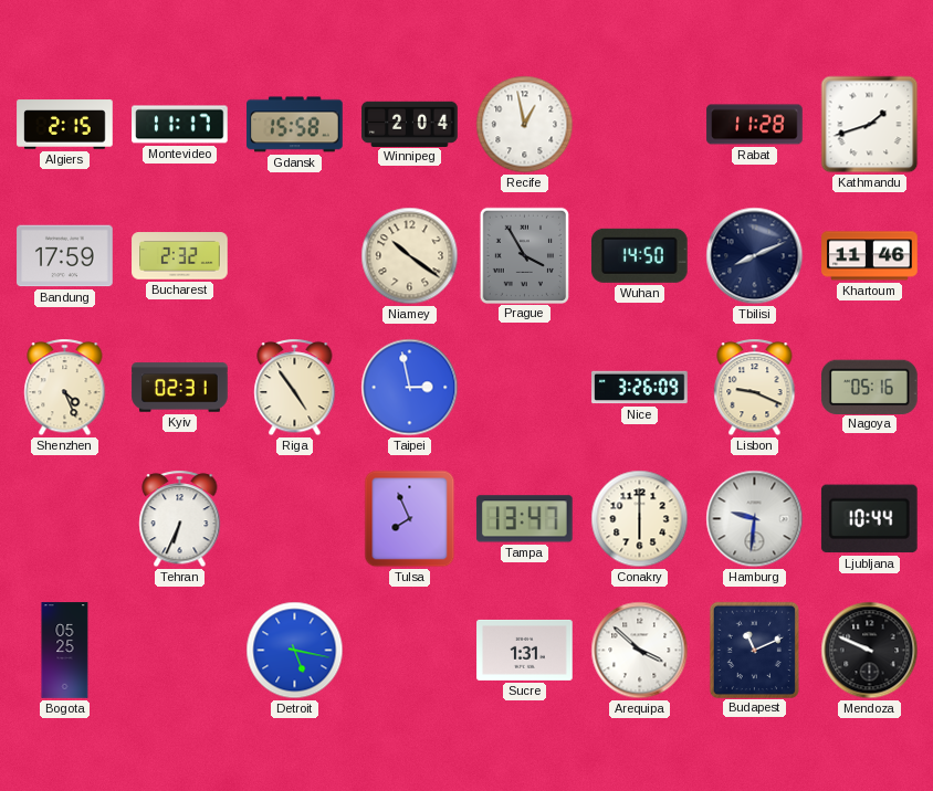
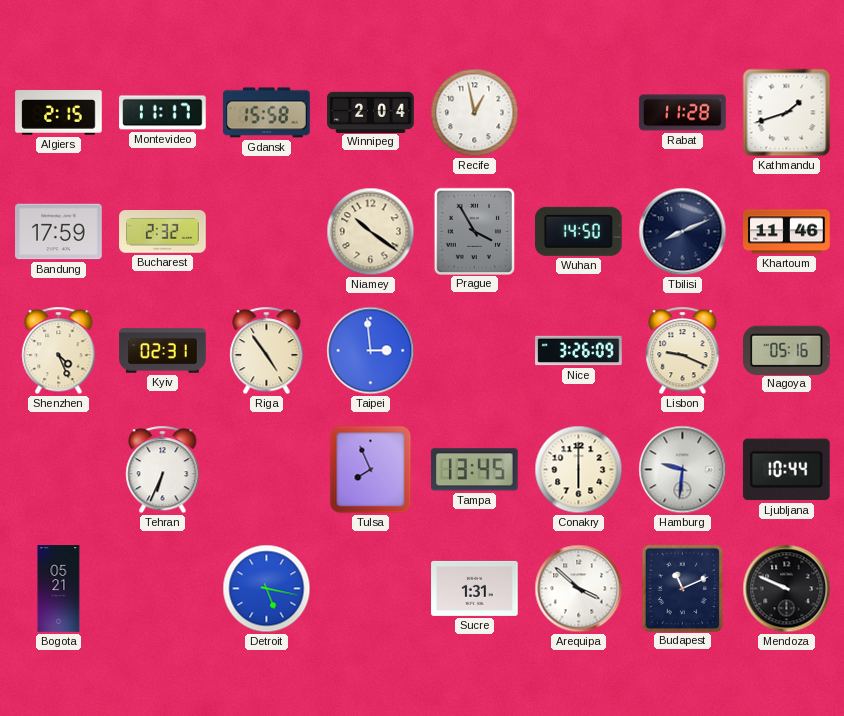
Taipei: 2:58 -> 2:59
Tampa: 13:47 -> 13:45
Bogota: 05:25 -> 05:21
